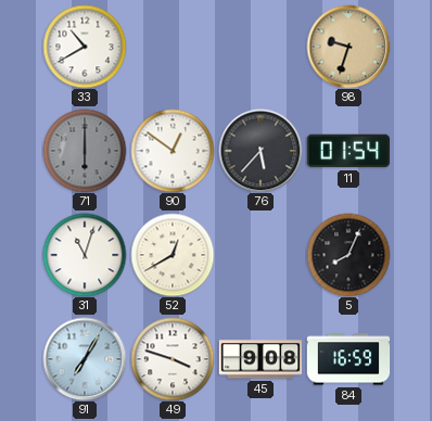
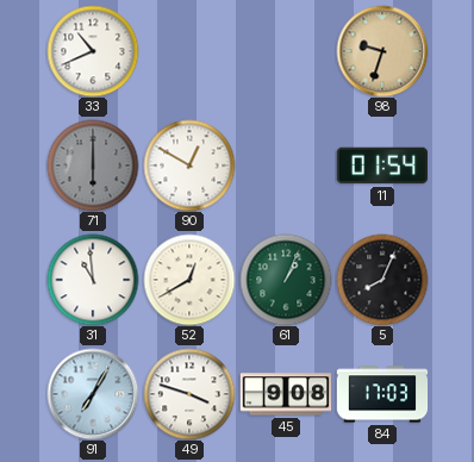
33: 10:40 -> 10:41
90: 12:51 -> 12:50
76: 5:37 -> none
31: 11:03 -> 10:59
61: none -> 1:04
84: 16:59 -> 17:03
